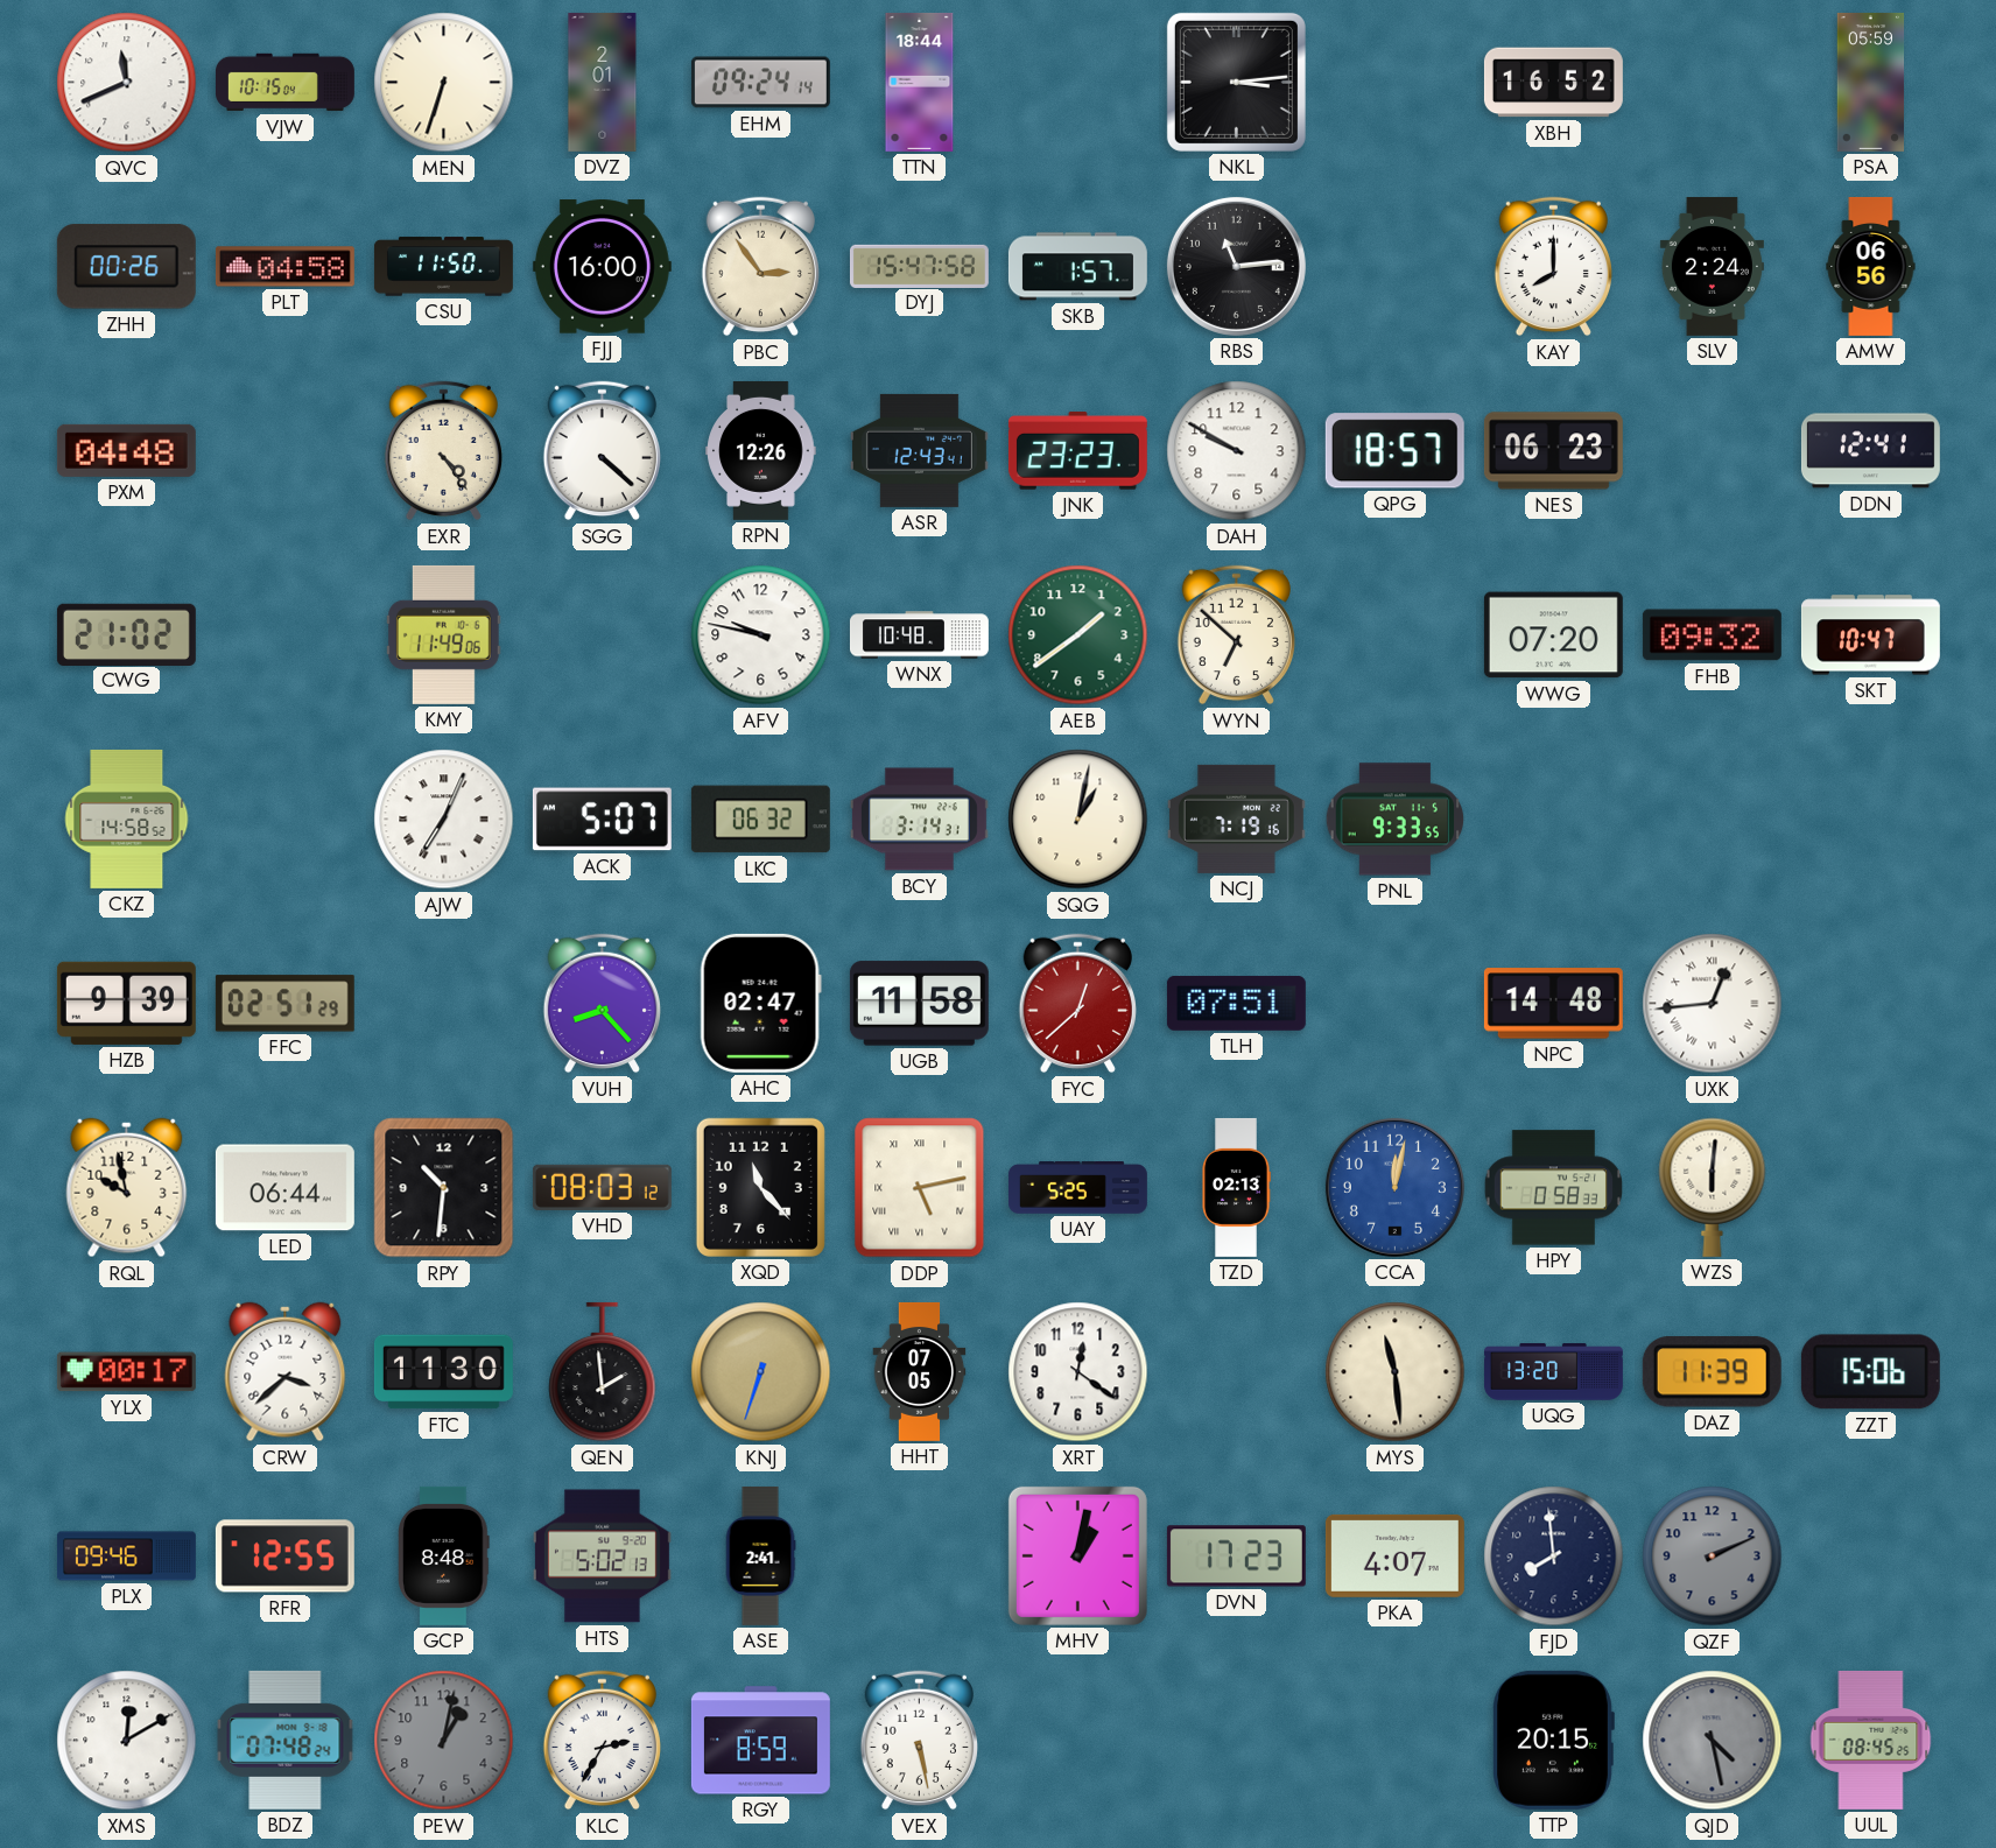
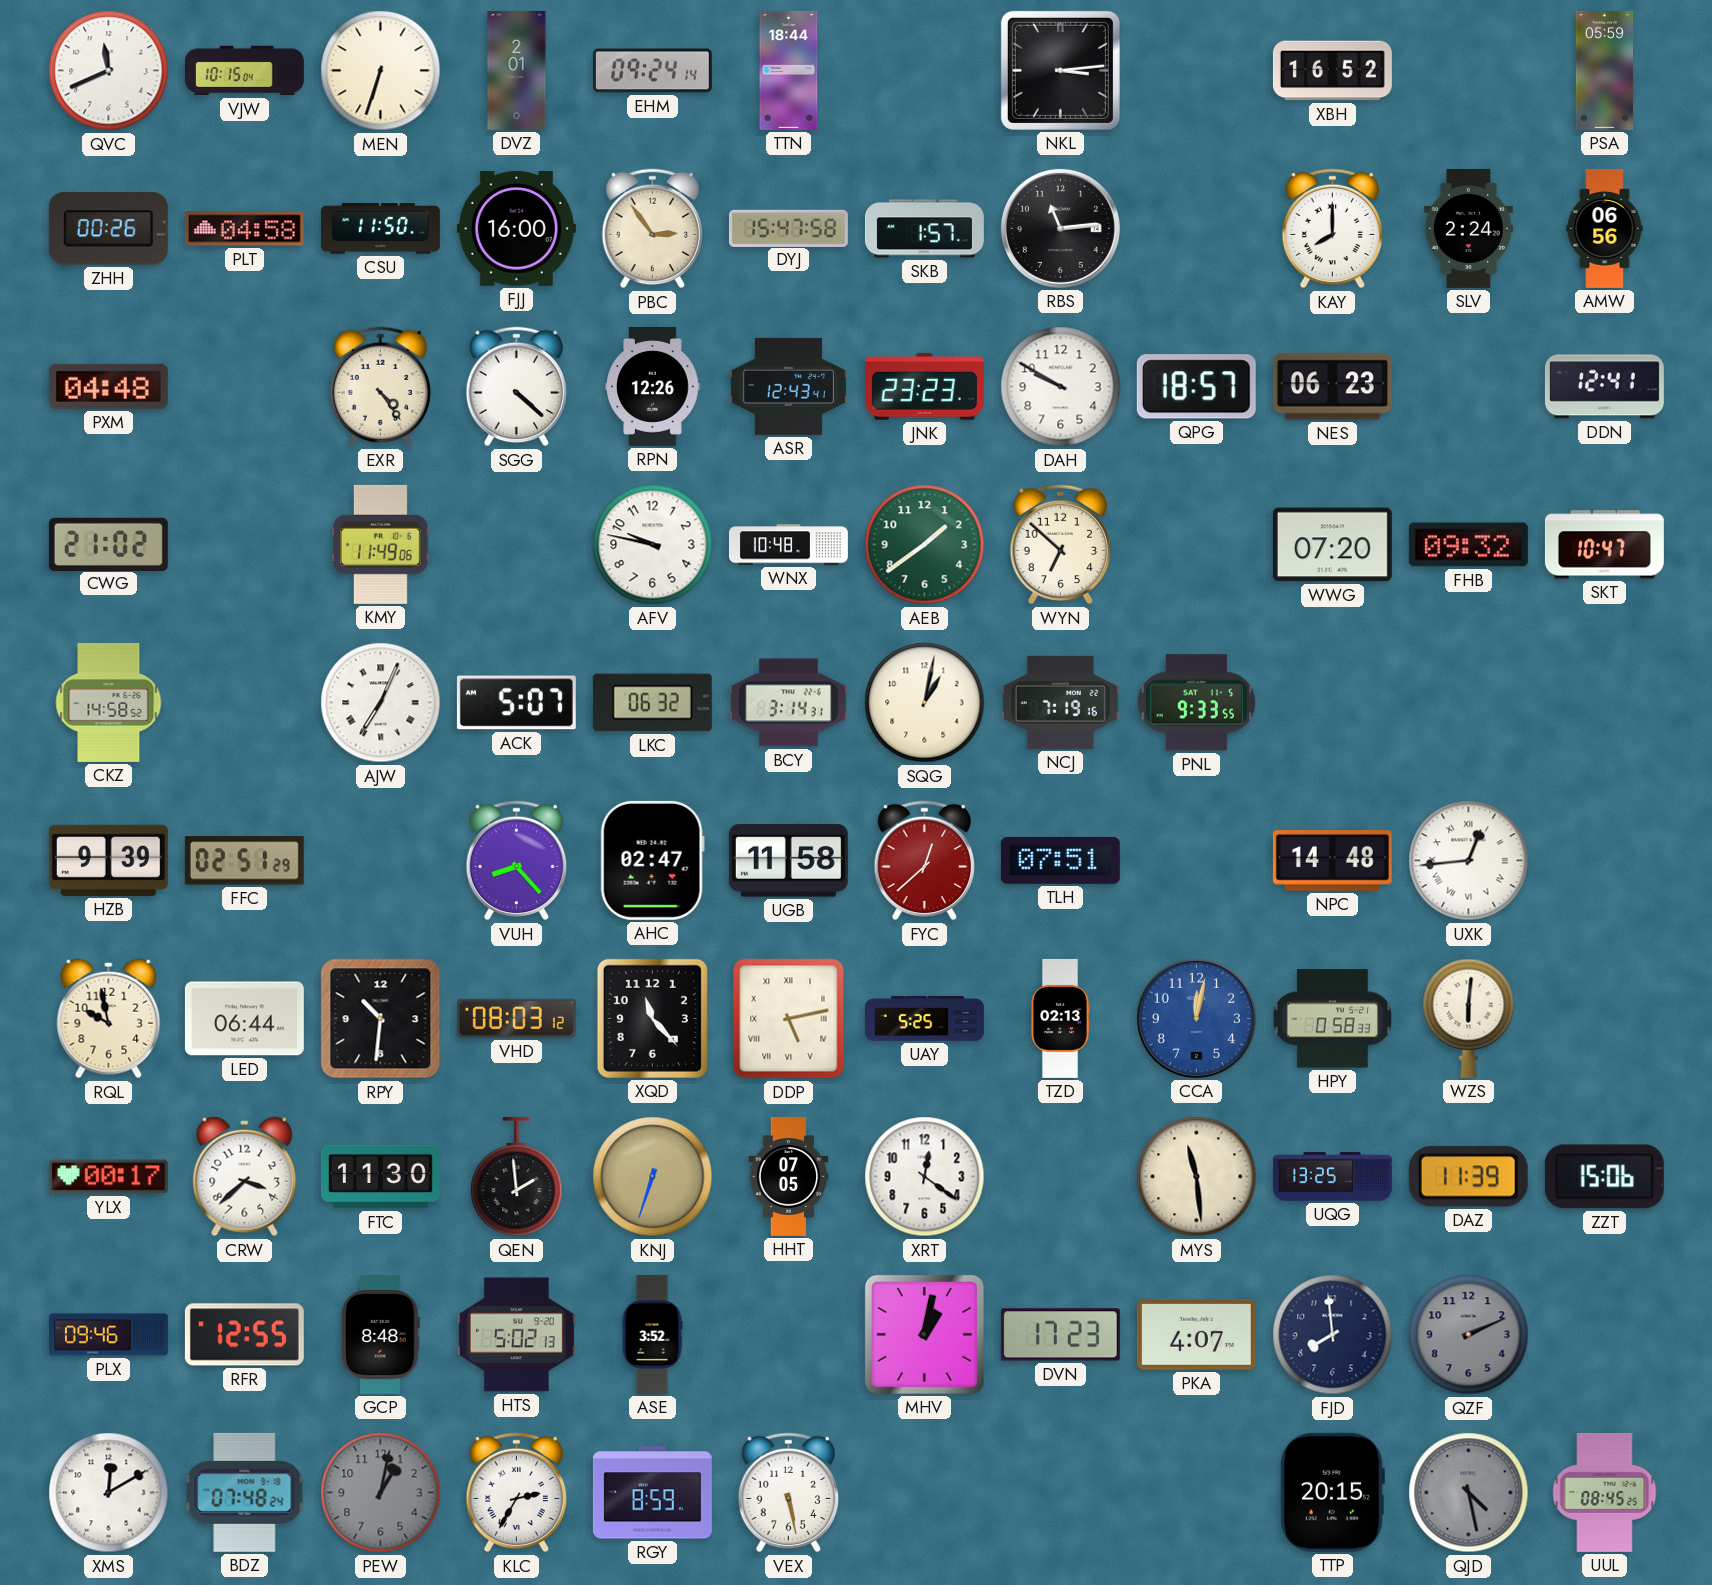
UQG: 13:20 -> 13:25
ASE: 2:41 -> 3:52
